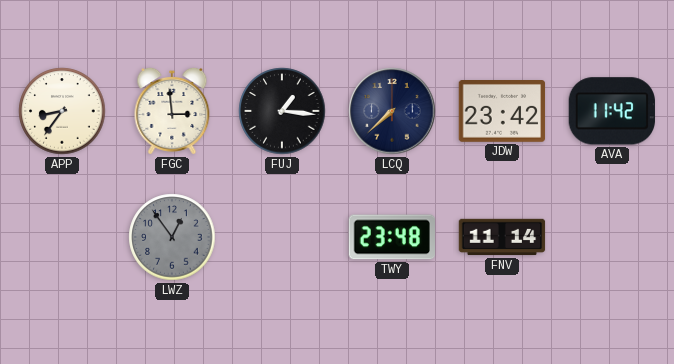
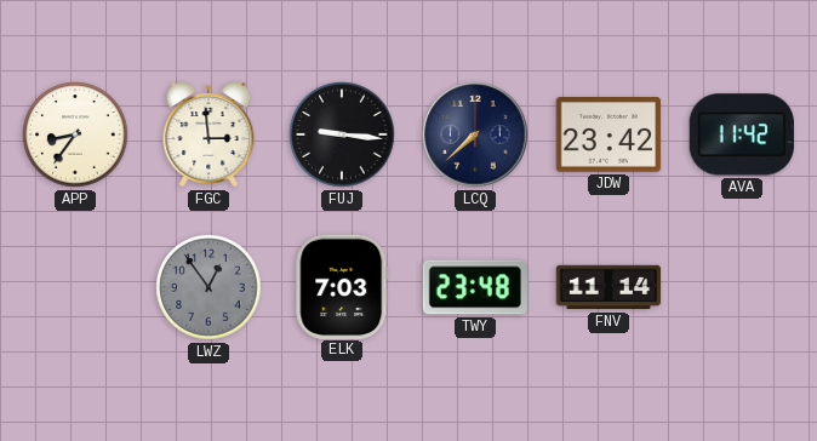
FUJ: 1:16 -> 9:16
ELK: none -> 7:03
